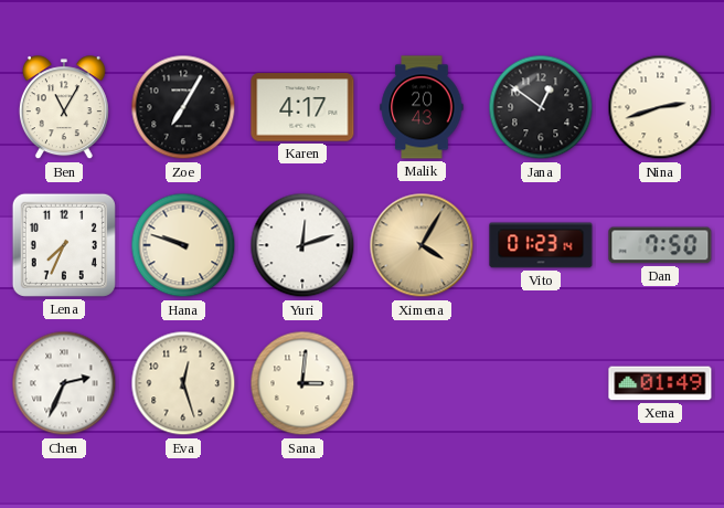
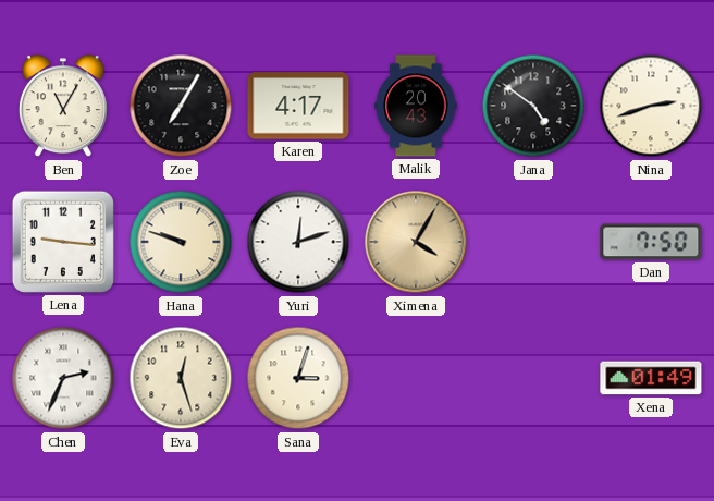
Jana: 12:51 -> 4:51
Lena: 7:34 -> 9:16
Vito: 01:23 -> none
Sana: 3:01 -> 3:03
